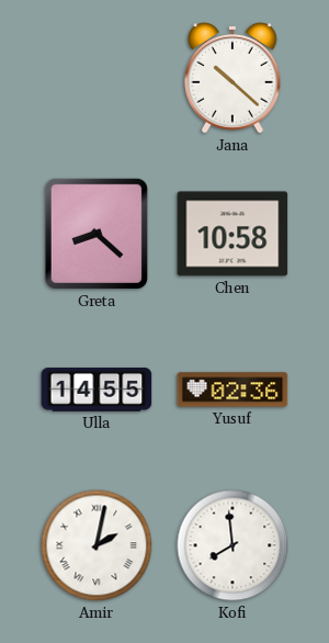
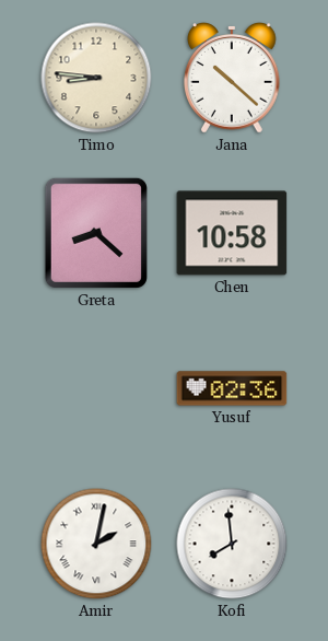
Timo: none -> 8:46
Ulla: 14:55 -> none
